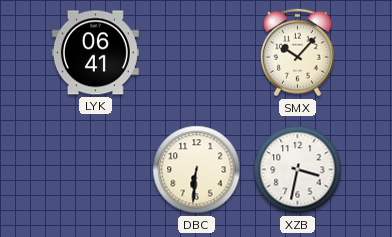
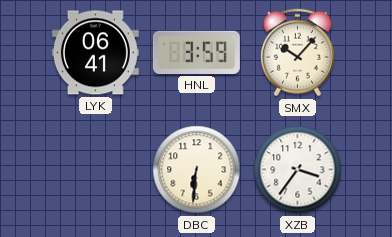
HNL: none -> 3:59
XZB: 3:32 -> 3:36
